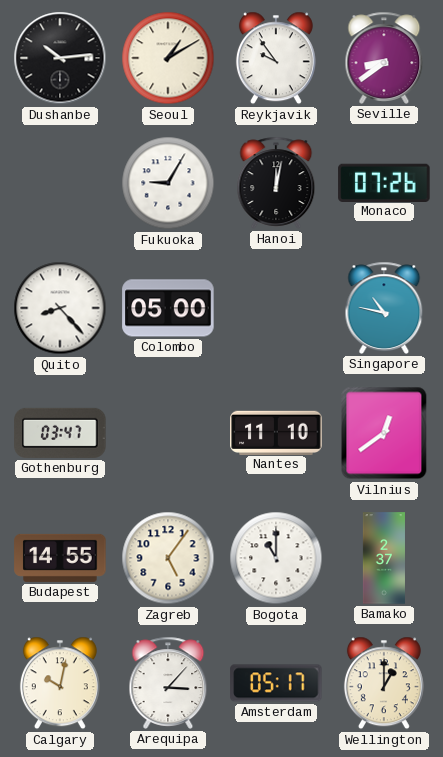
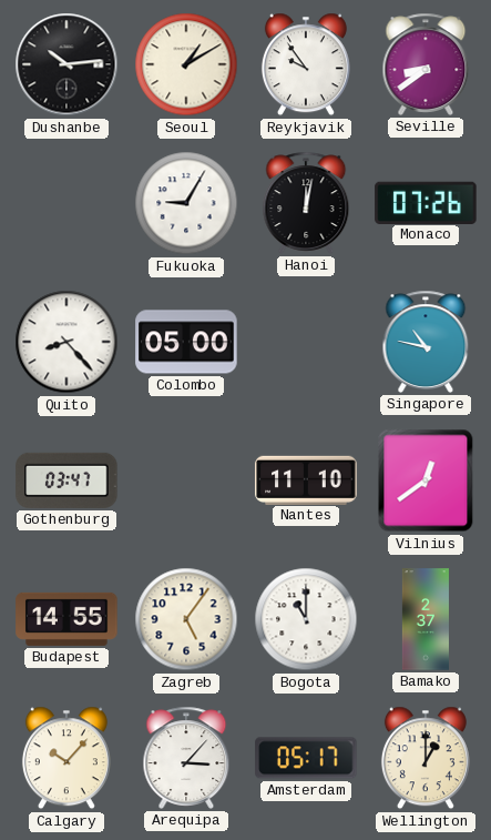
Calgary: 10:02 -> 10:07
